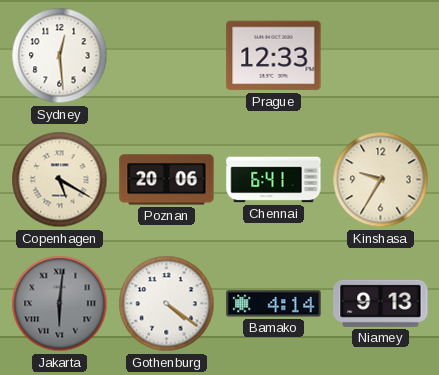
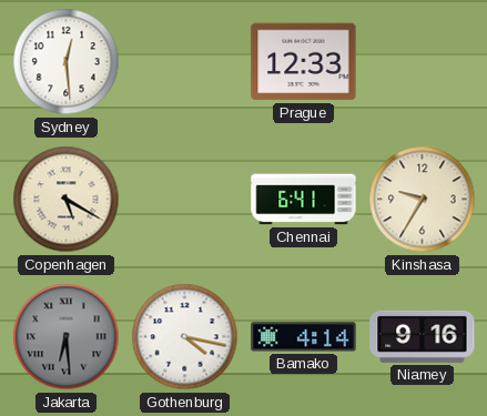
Poznan: 20:06 -> none
Jakarta: 6:01 -> 6:29
Gothenburg: 4:21 -> 4:17
Niamey: 9:13 -> 9:16
